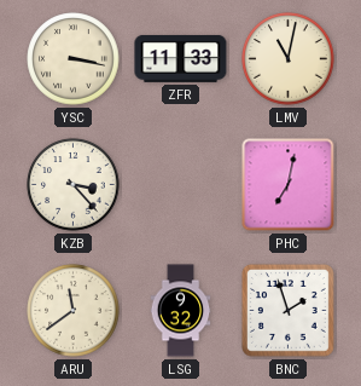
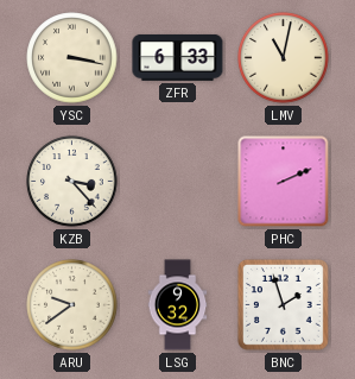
ZFR: 11:33 -> 6:33
PHC: 7:02 -> 2:11
ARU: 11:39 -> 9:39
